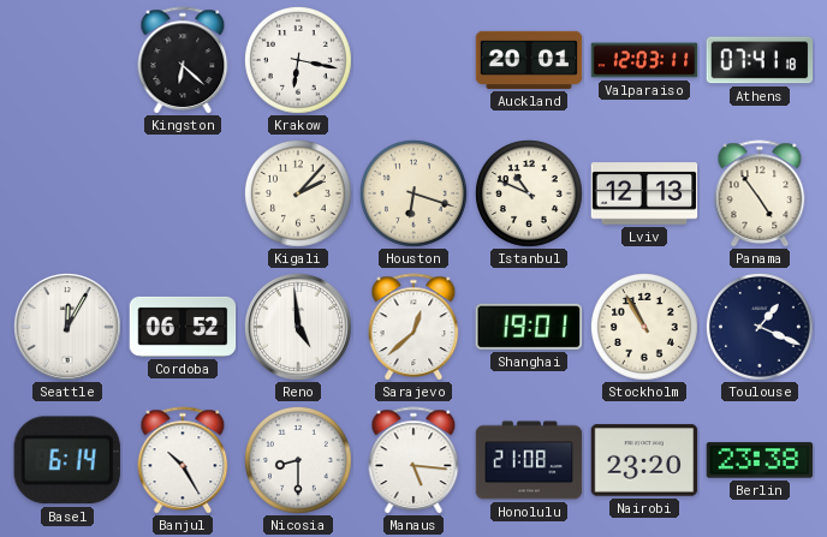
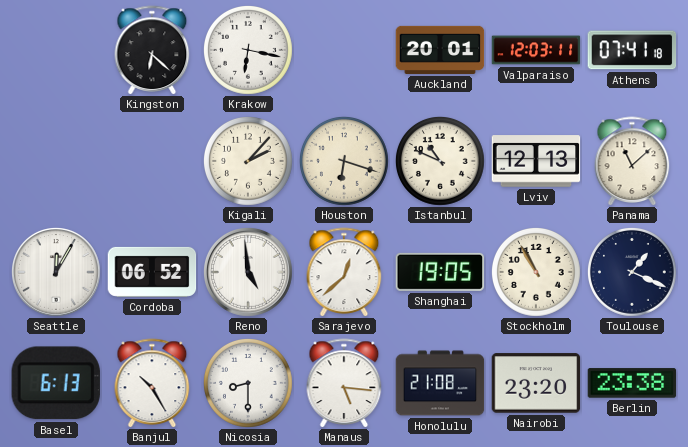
Panama: 4:54 -> 11:08
Shanghai: 19:01 -> 19:05
Basel: 6:14 -> 6:13
